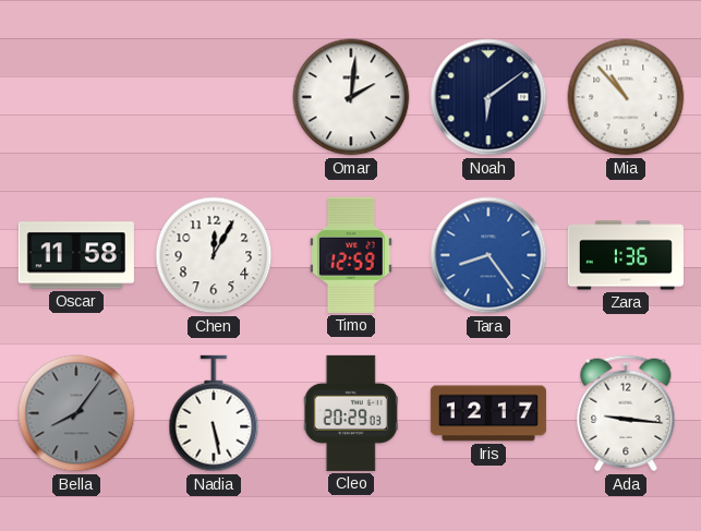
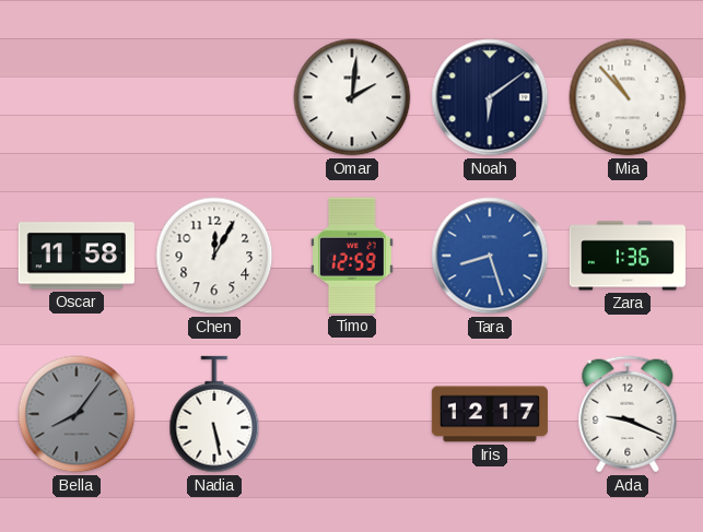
Tara: 8:24 -> 8:27
Cleo: 20:29 -> none
Ada: 9:16 -> 9:19
